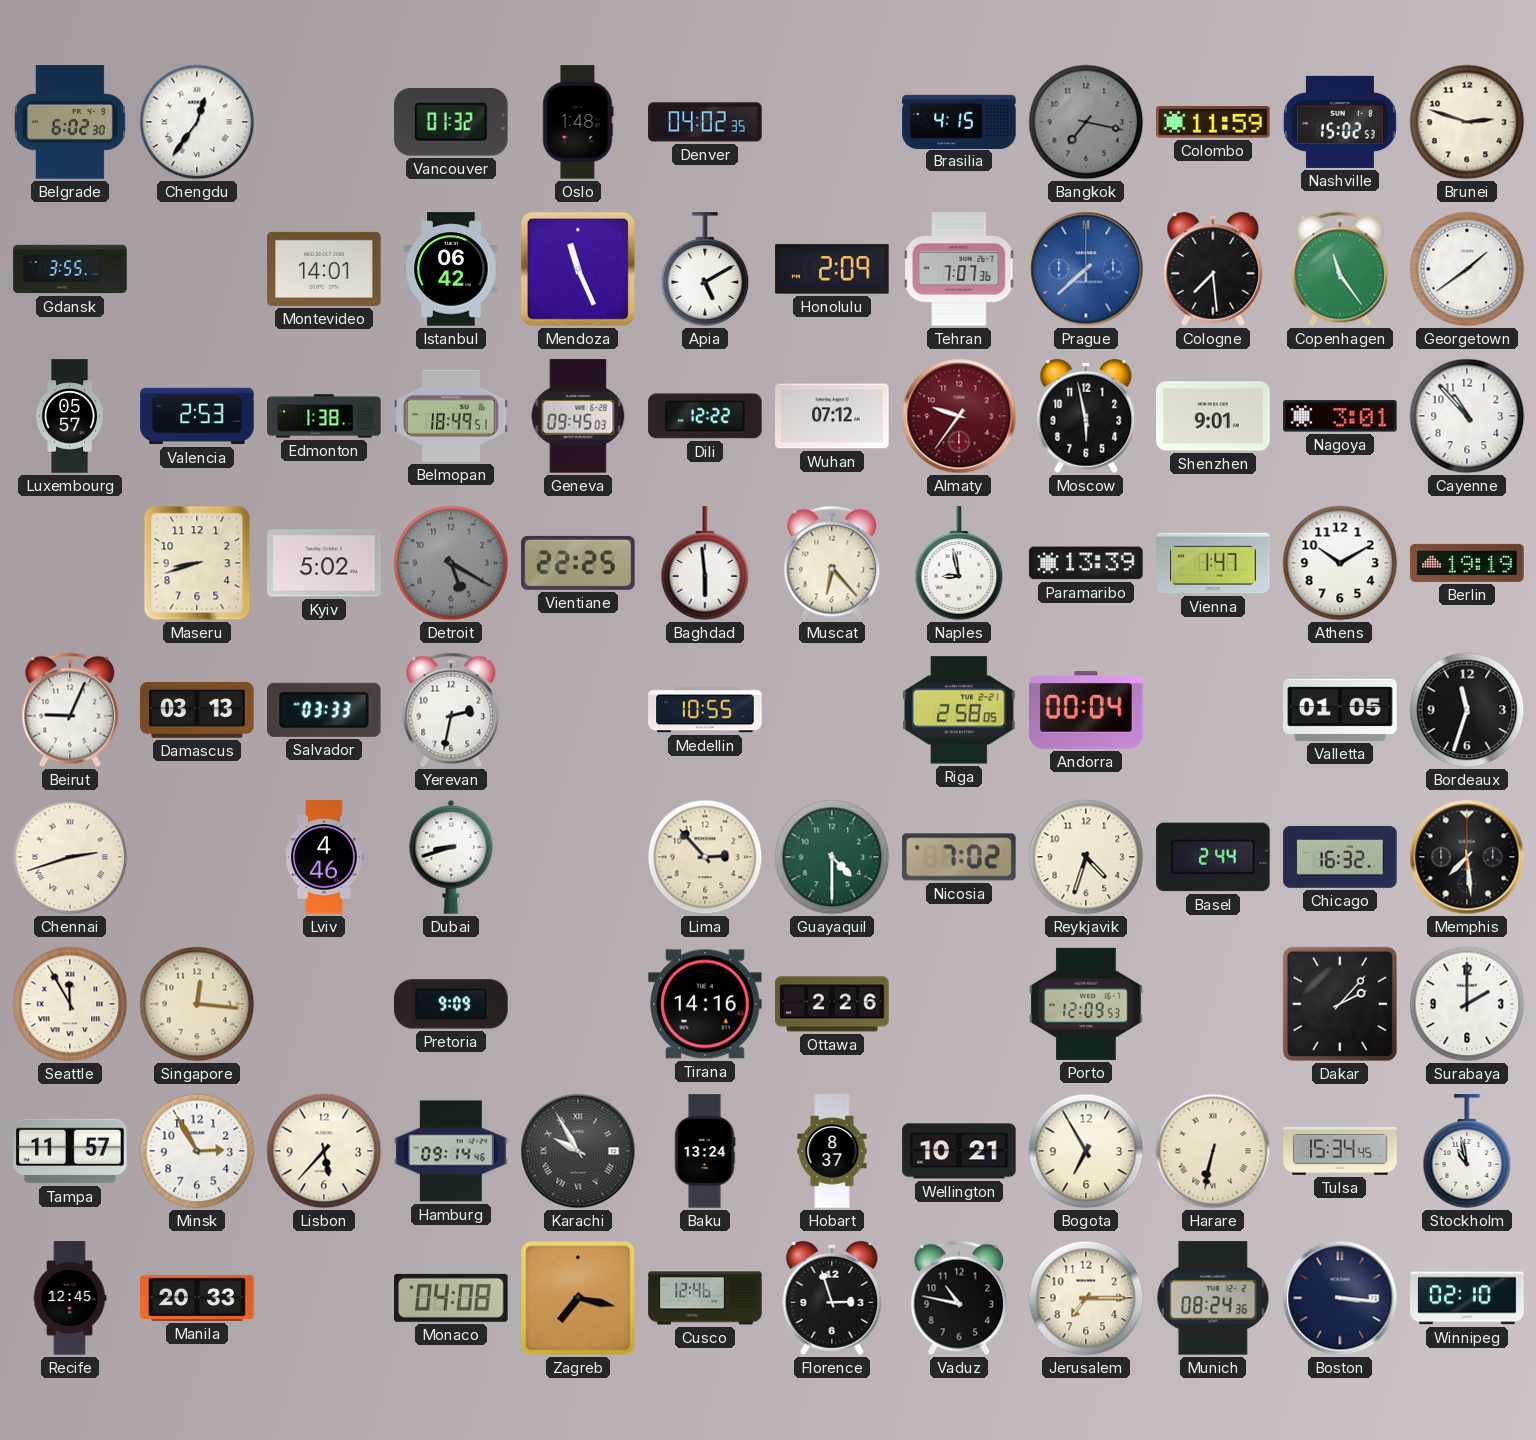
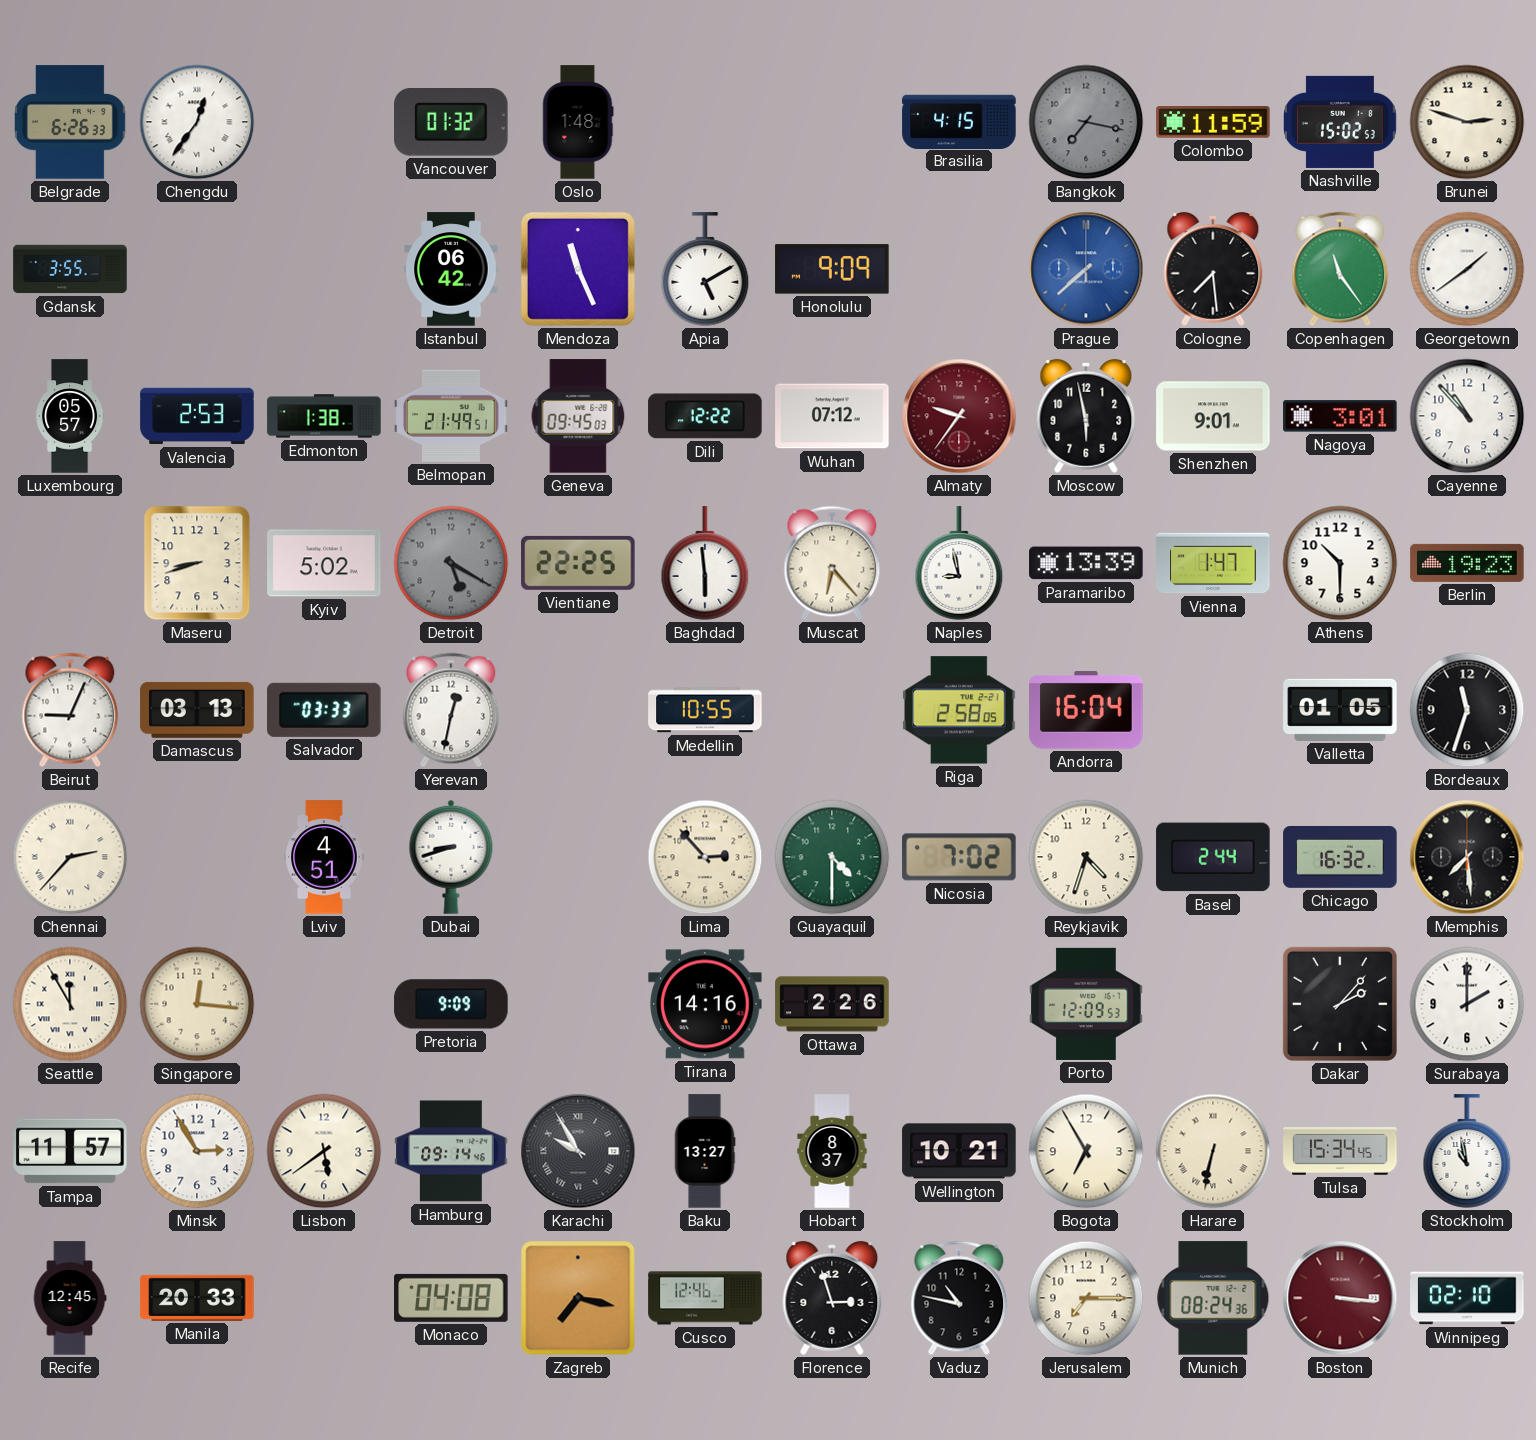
Belgrade: 6:02 -> 6:26
Denver: 04:02 -> none
Montevideo: 14:01 -> none
Honolulu: 2:09 -> 9:09
Tehran: 7:07 -> none
Belmopan: 18:49 -> 21:49
Athens: 10:10 -> 10:30
Berlin: 19:19 -> 19:23
Yerevan: 2:32 -> 12:32
Andorra: 00:04 -> 16:04
Chennai: 2:42 -> 2:37
Lviv: 4:46 -> 4:51
Lisbon: 5:37 -> 5:39
Baku: 13:24 -> 13:27
Boston dial: navy -> burgundy
